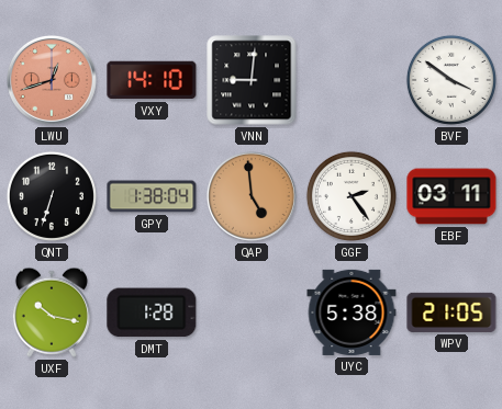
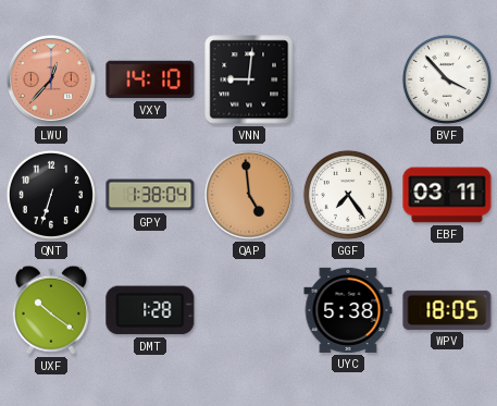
LWU: 12:42 -> 12:37
BVF: 3:51 -> 3:53
GGF: 2:24 -> 7:24
UXF: 10:17 -> 10:21
WPV: 21:05 -> 18:05
